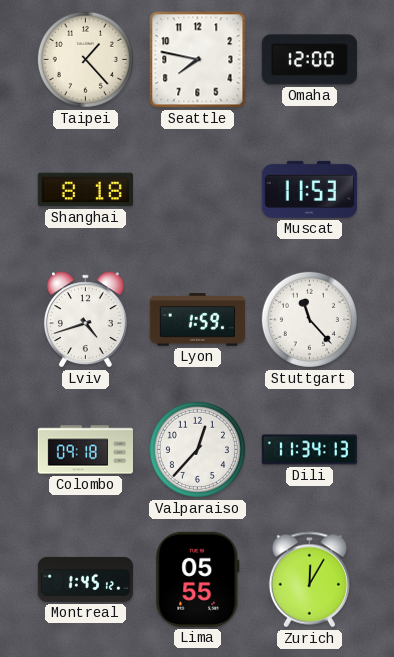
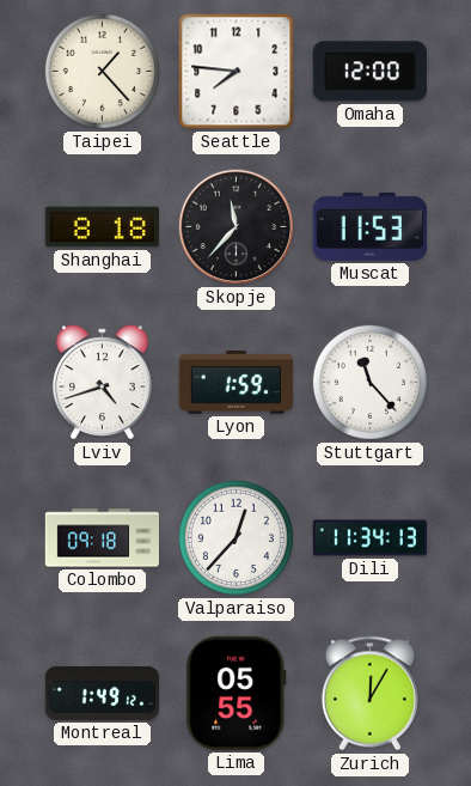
Seattle: 7:47 -> 7:46
Skopje: none -> 11:37
Montreal: 1:45 -> 1:49
